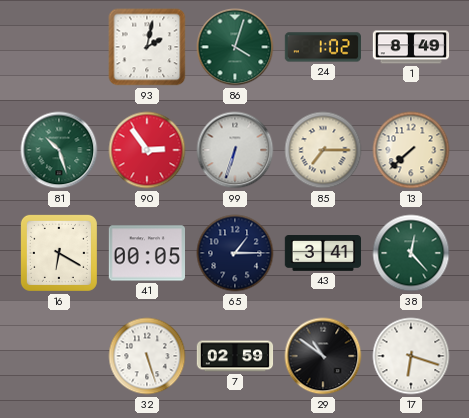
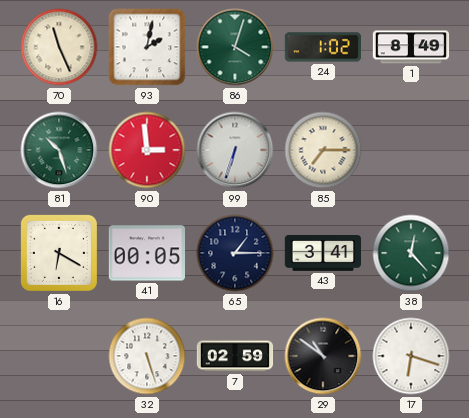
70: none -> 11:26
90: 2:54 -> 2:59
13: 7:38 -> none
